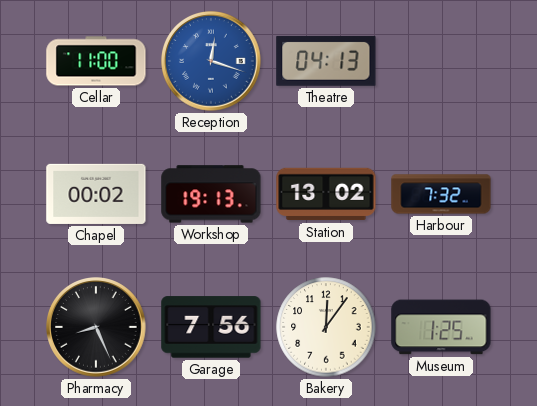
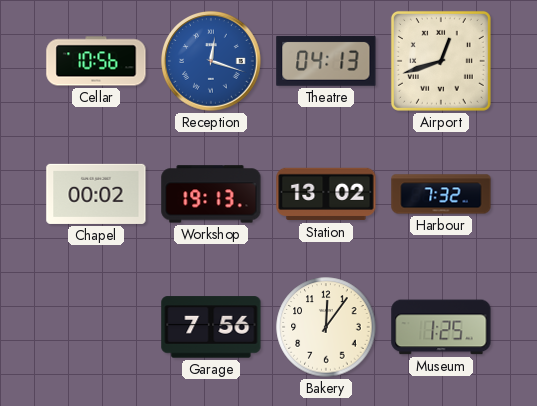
Cellar: 11:00 -> 10:56
Airport: none -> 12:42
Pharmacy: 8:26 -> none
